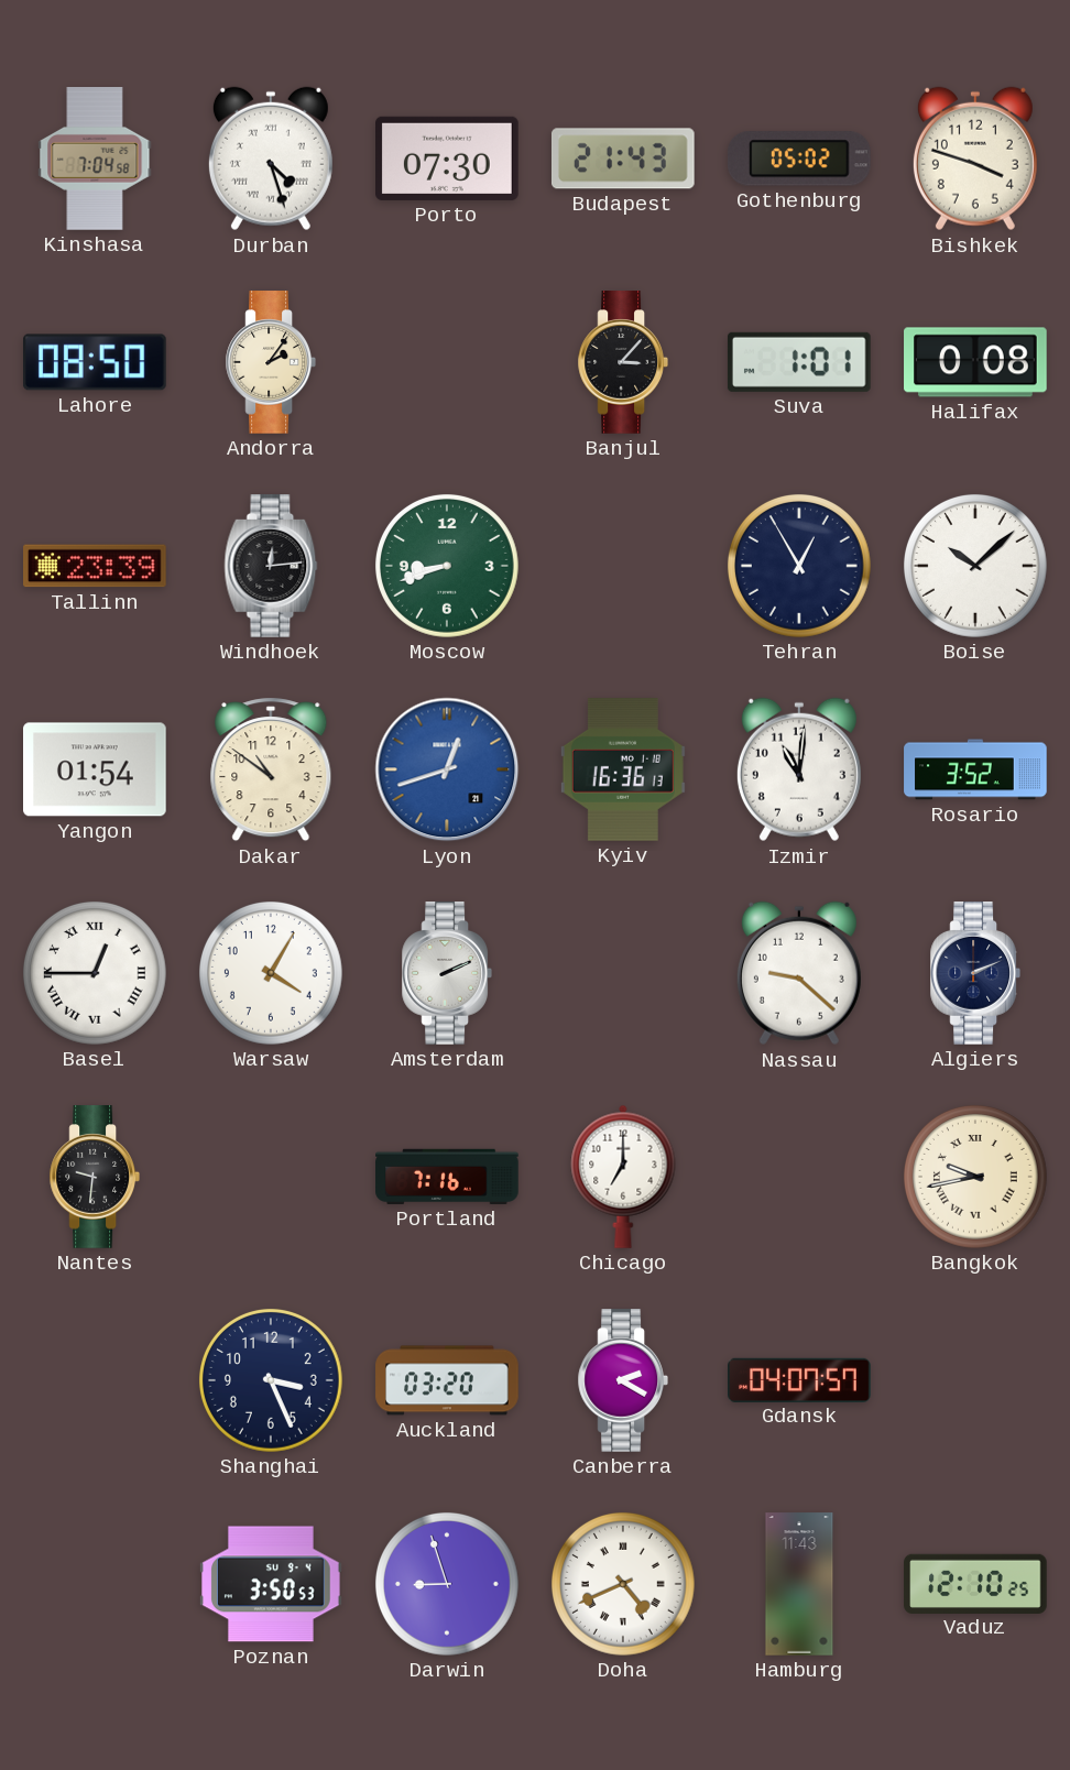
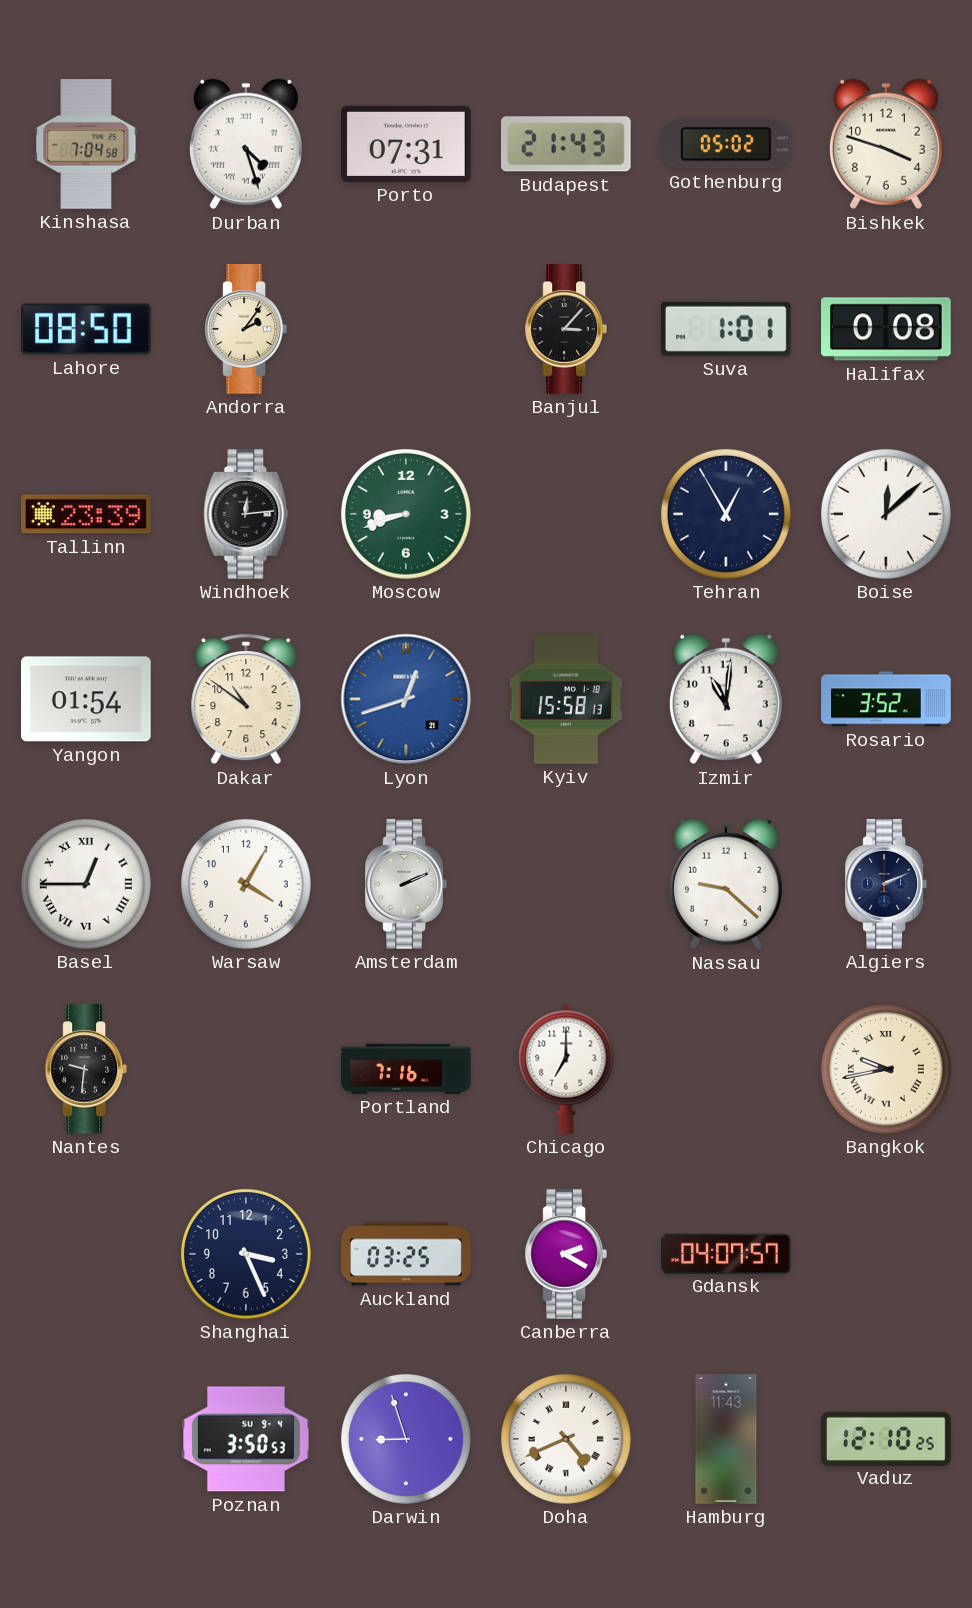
Porto: 07:30 -> 07:31
Boise: 10:08 -> 12:08
Kyiv: 16:36 -> 15:58
Auckland: 03:20 -> 03:25
